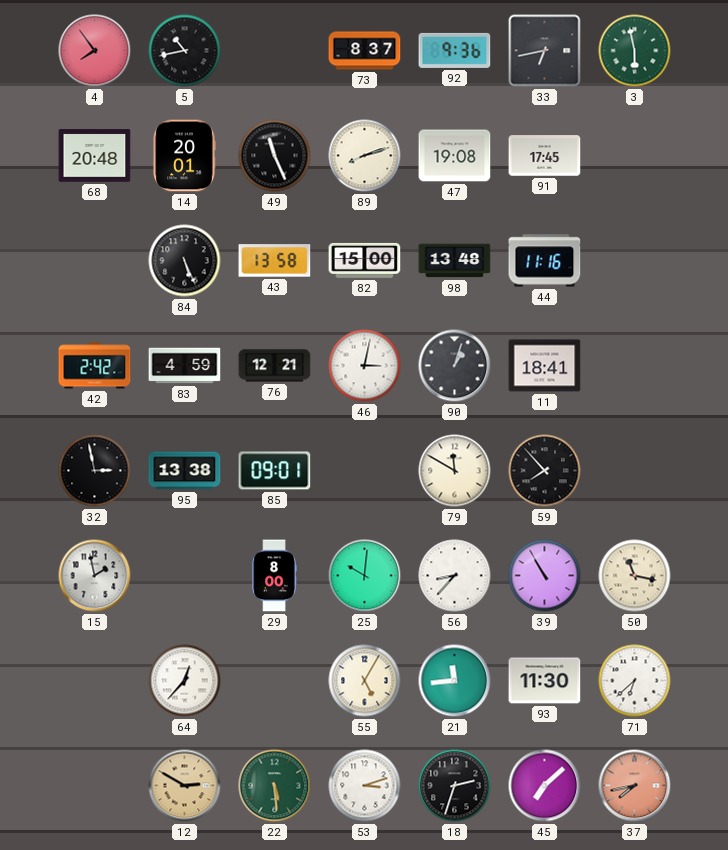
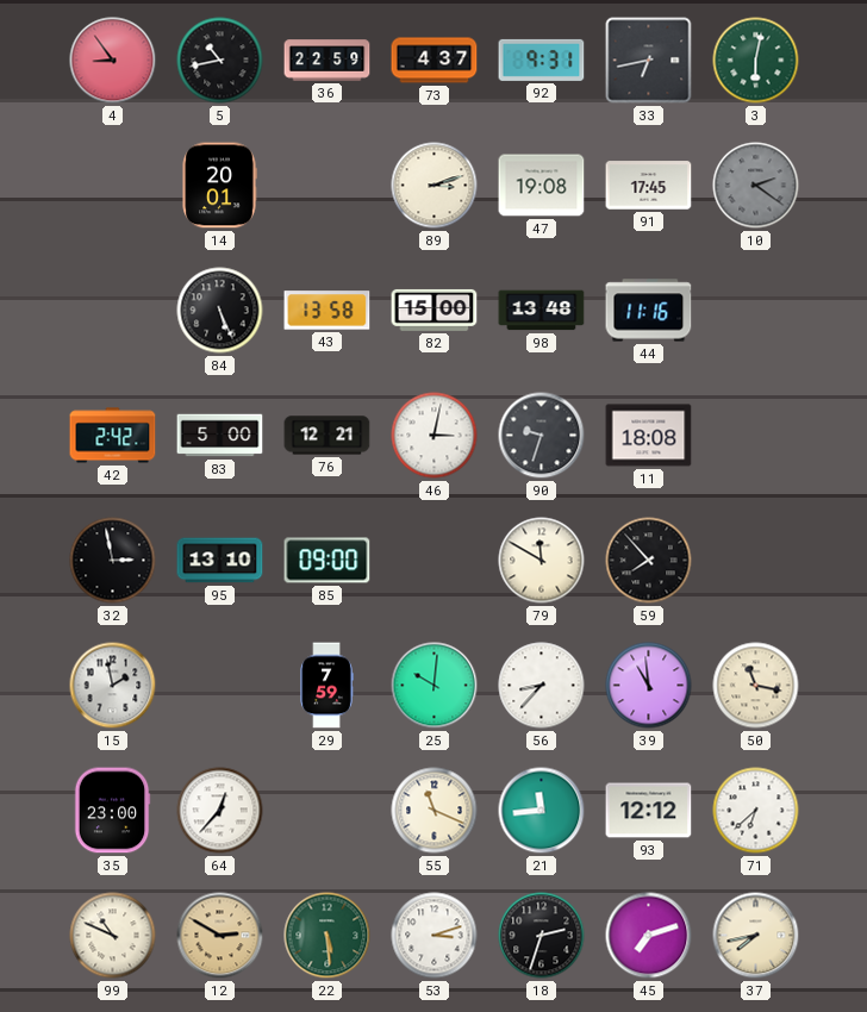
4: 7:54 -> 8:54
36: none -> 22:59
73: 8:37 -> 4:37
92: 9:36 -> 9:31
3: 5:58 -> 6:02
68: 20:48 -> none
49: 11:26 -> none
89: 8:12 -> 3:12
10: none -> 2:21
83: 4:59 -> 5:00
90: 1:03 -> 9:33
11: 18:41 -> 18:08
95: 13:38 -> 13:10
85: 09:01 -> 09:00
29: 8:00 -> 7:59
39: 10:55 -> 10:59
35: none -> 23:00
55: 5:05 -> 11:19
93: 11:30 -> 12:12
99: none -> 10:49
45: 7:08 -> 7:12
37 dial: salmon -> cream
